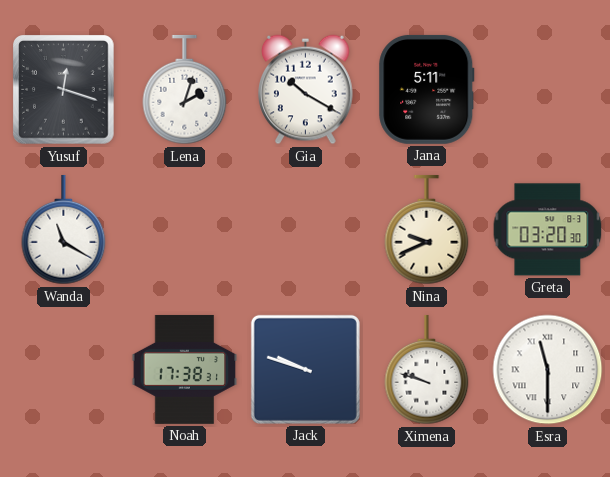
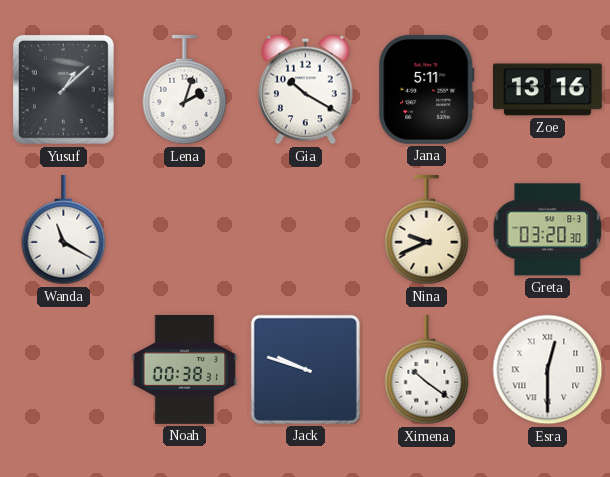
Yusuf: 12:18 -> 1:08
Zoe: none -> 13:16
Noah: 17:38 -> 00:38
Ximena: 9:48 -> 10:21
Esra: 11:30 -> 12:30
